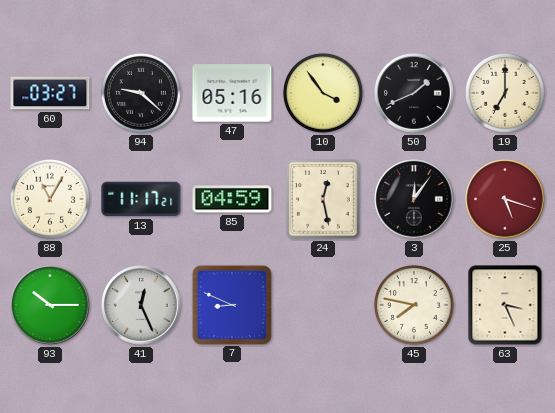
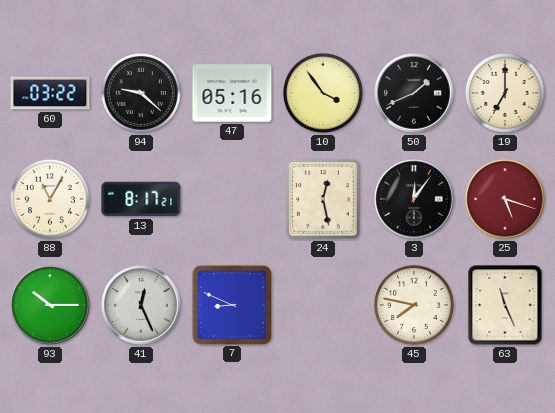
60: 03:27 -> 03:22
13: 11:17 -> 8:17
85: 04:59 -> none
63: 3:26 -> 11:26
